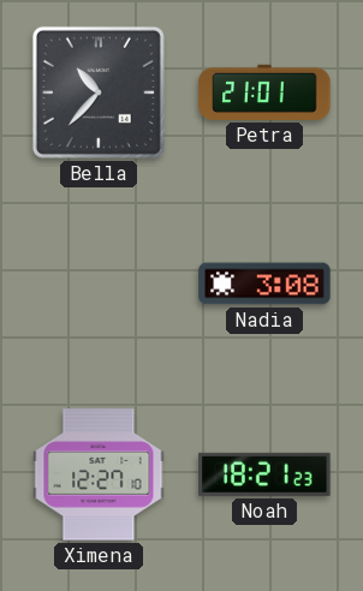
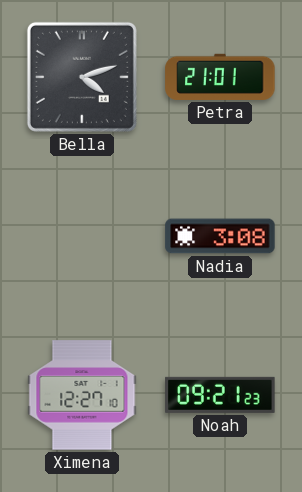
Bella: 10:37 -> 4:12
Noah: 18:21 -> 09:21
